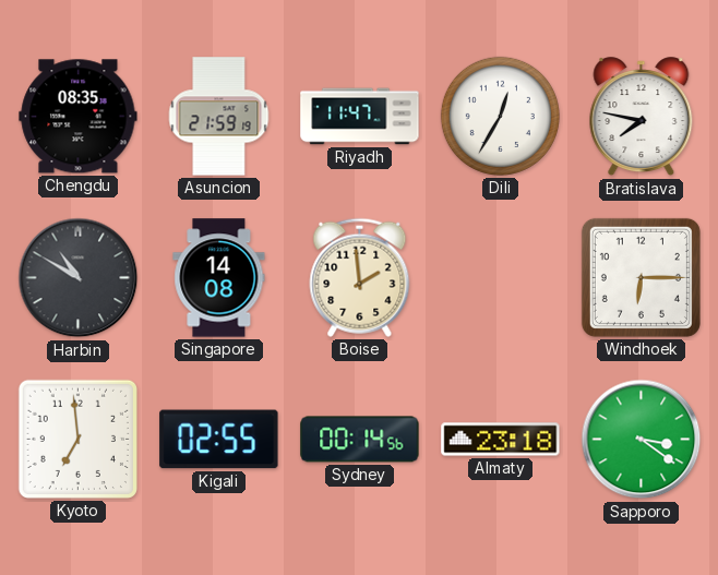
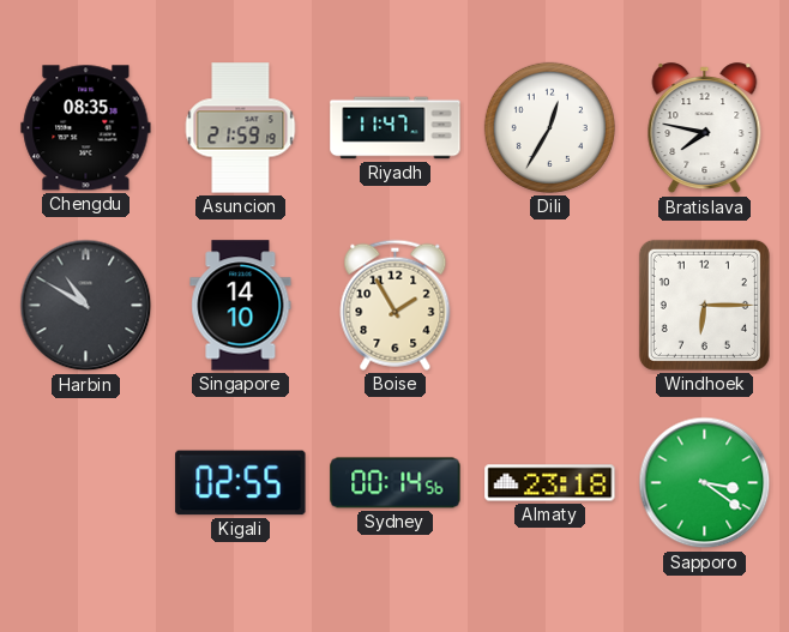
Singapore: 14:08 -> 14:10
Boise: 1:59 -> 1:55
Kyoto: 6:59 -> none
